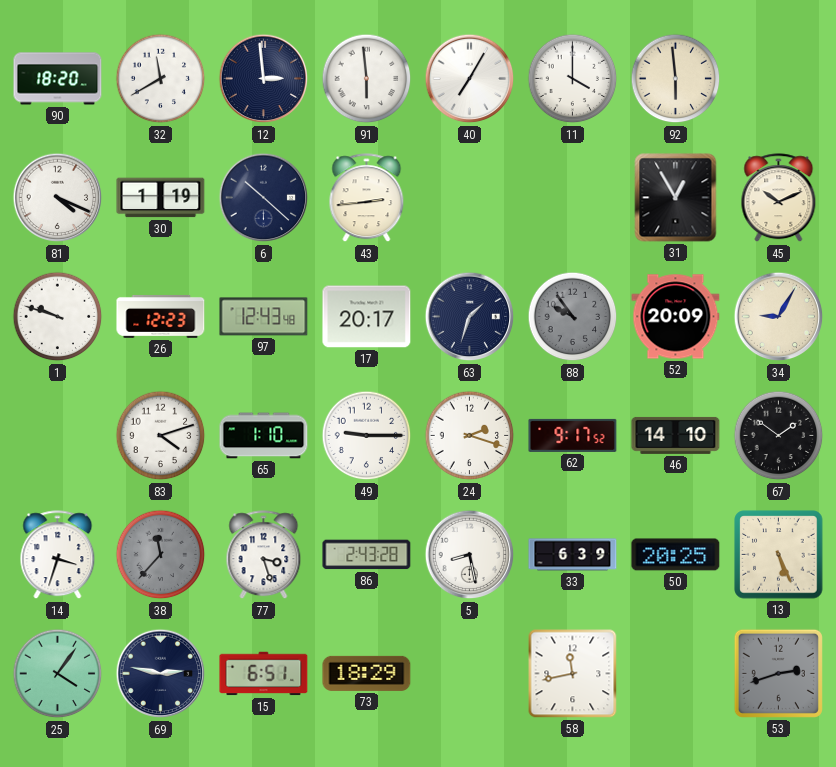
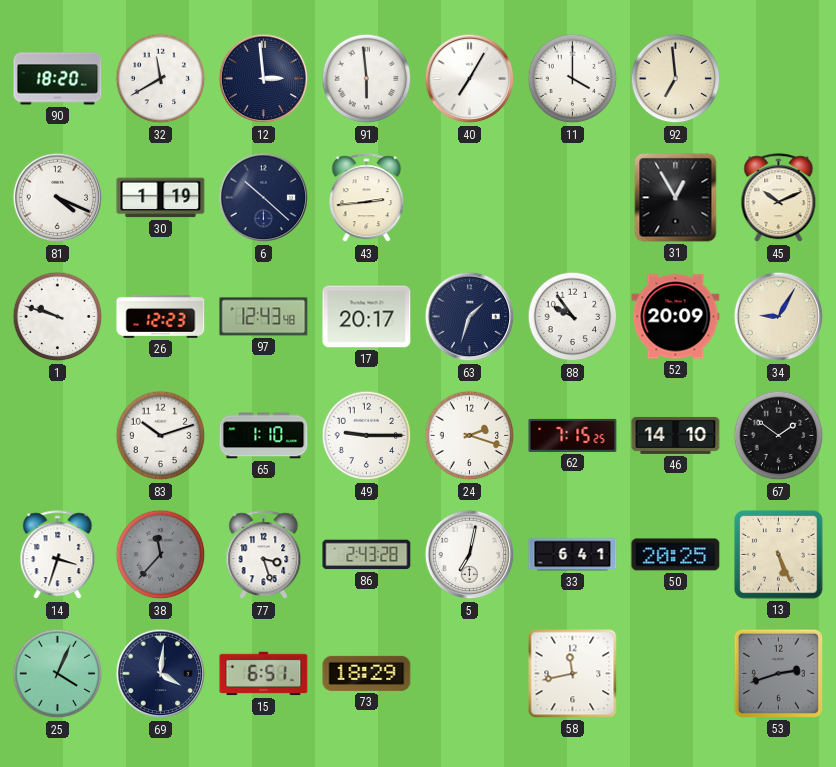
92: 5:59 -> 6:59
88 dial: grey -> white
83: 4:12 -> 10:12
62: 9:17 -> 7:15
5: 8:28 -> 7:02
33: 6:39 -> 6:41
25: 4:06 -> 4:04
69: 2:47 -> 4:01
